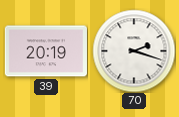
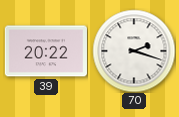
39: 20:19 -> 20:22
